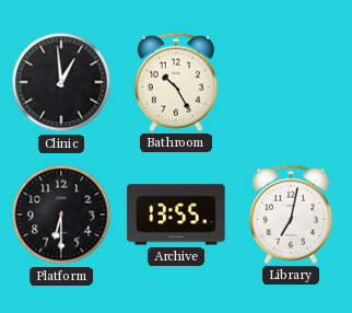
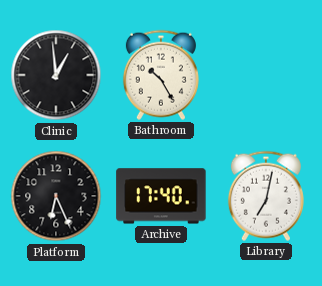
Platform: 6:30 -> 6:26
Archive: 13:55 -> 17:40
